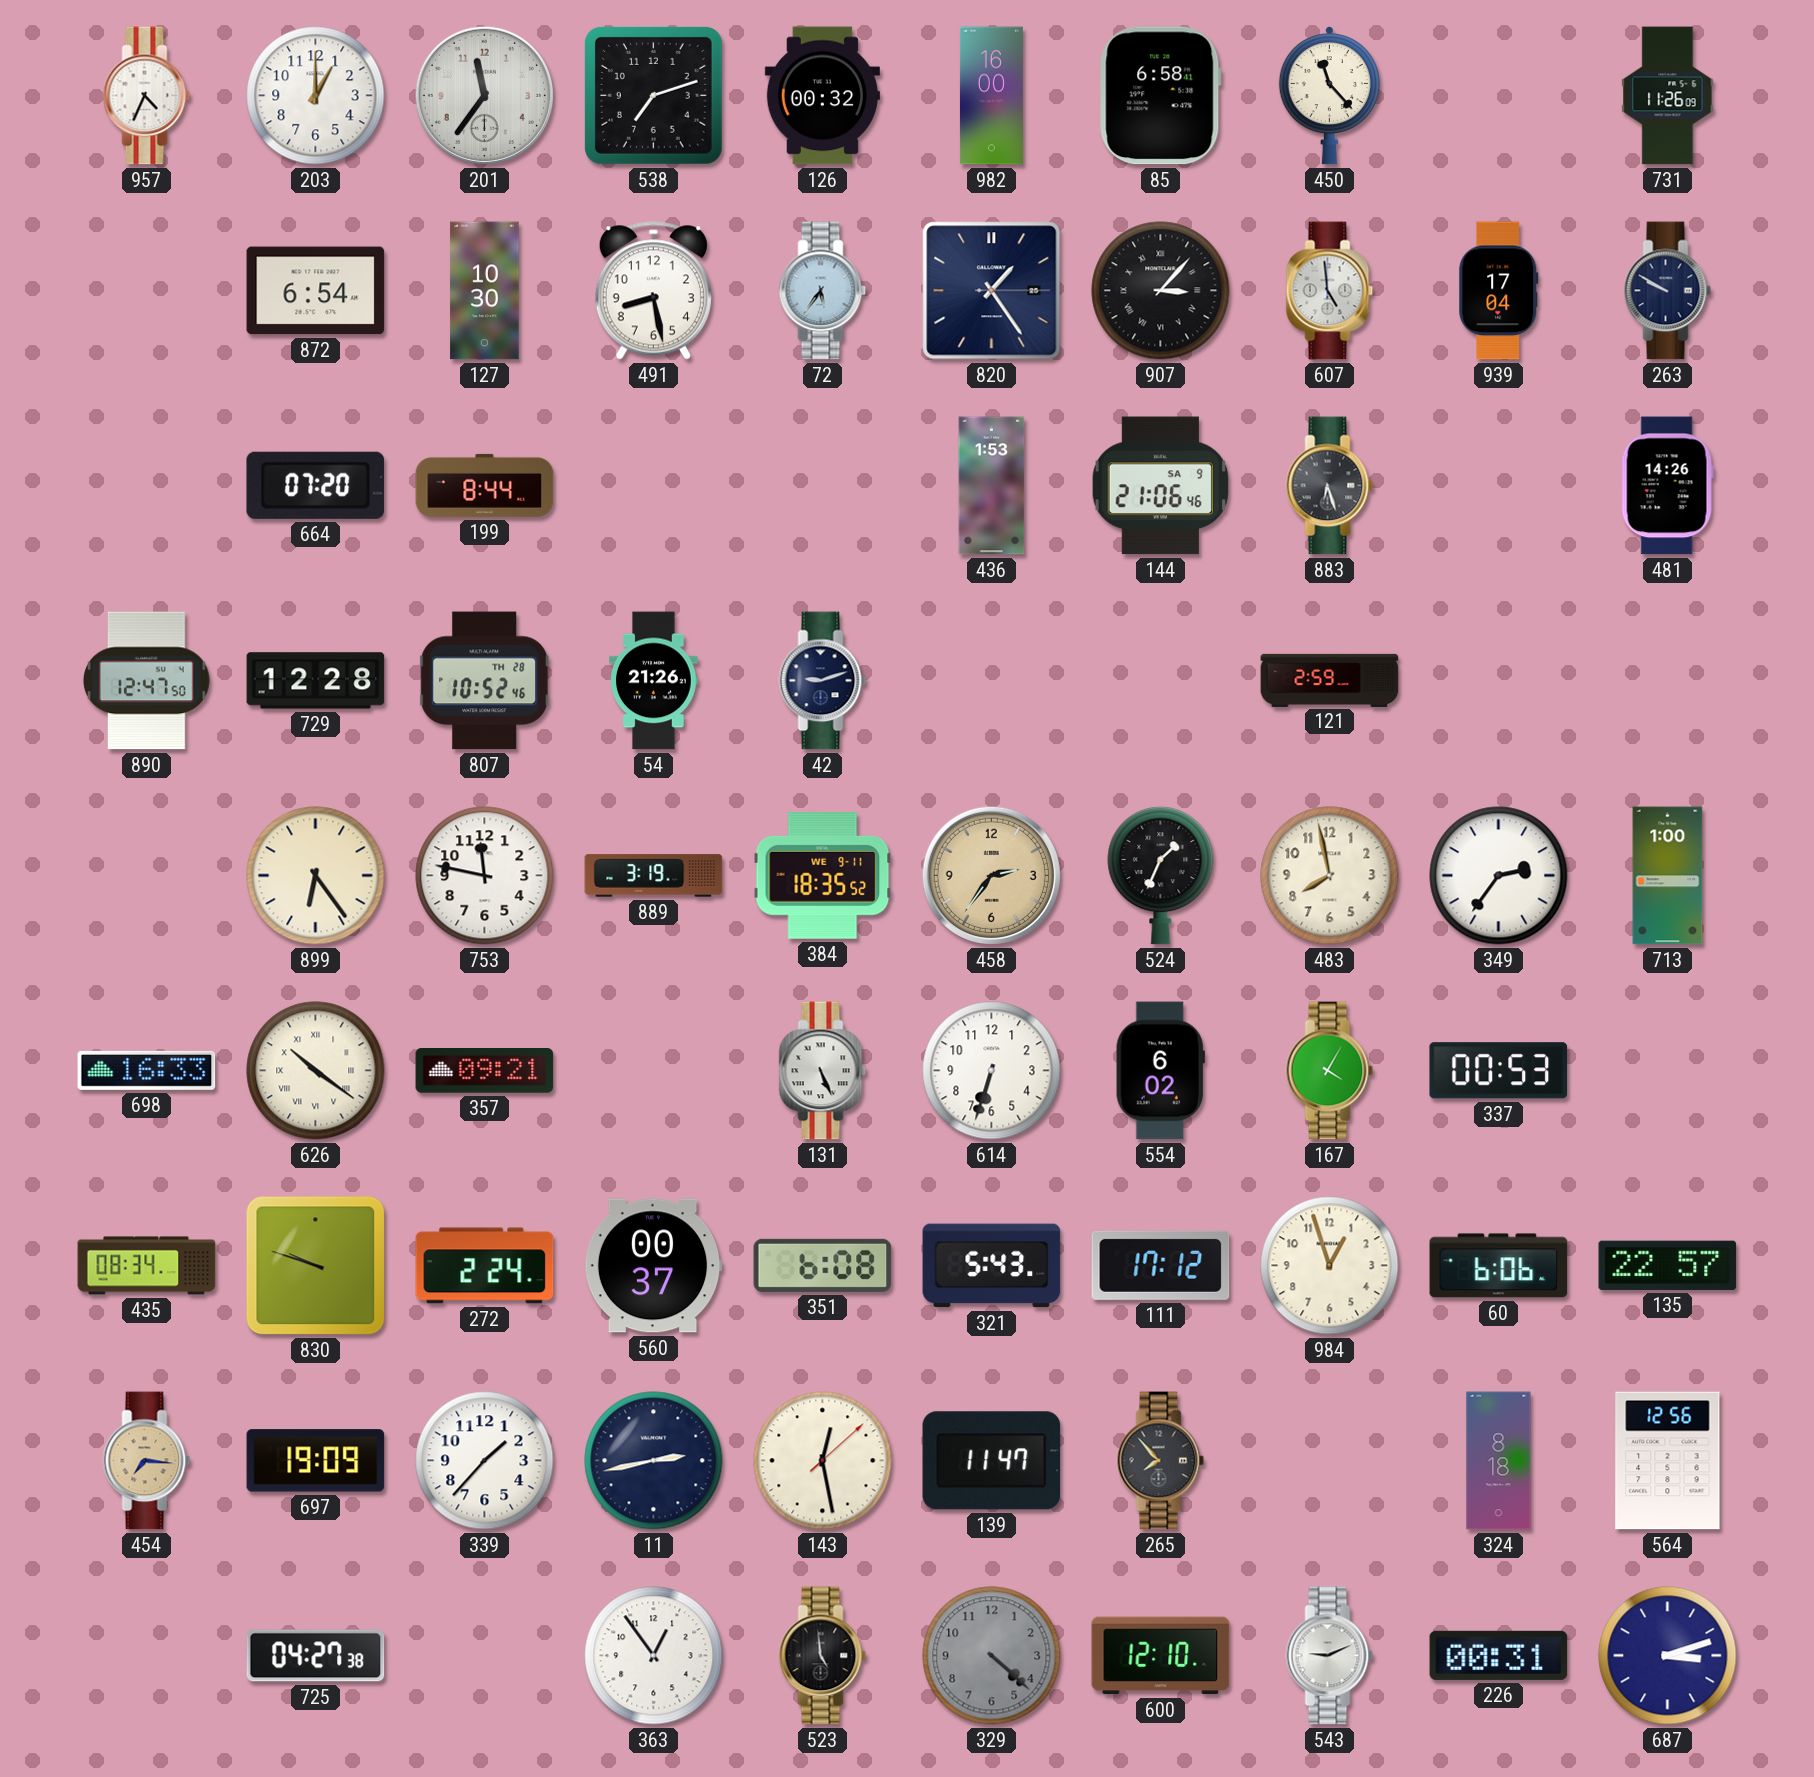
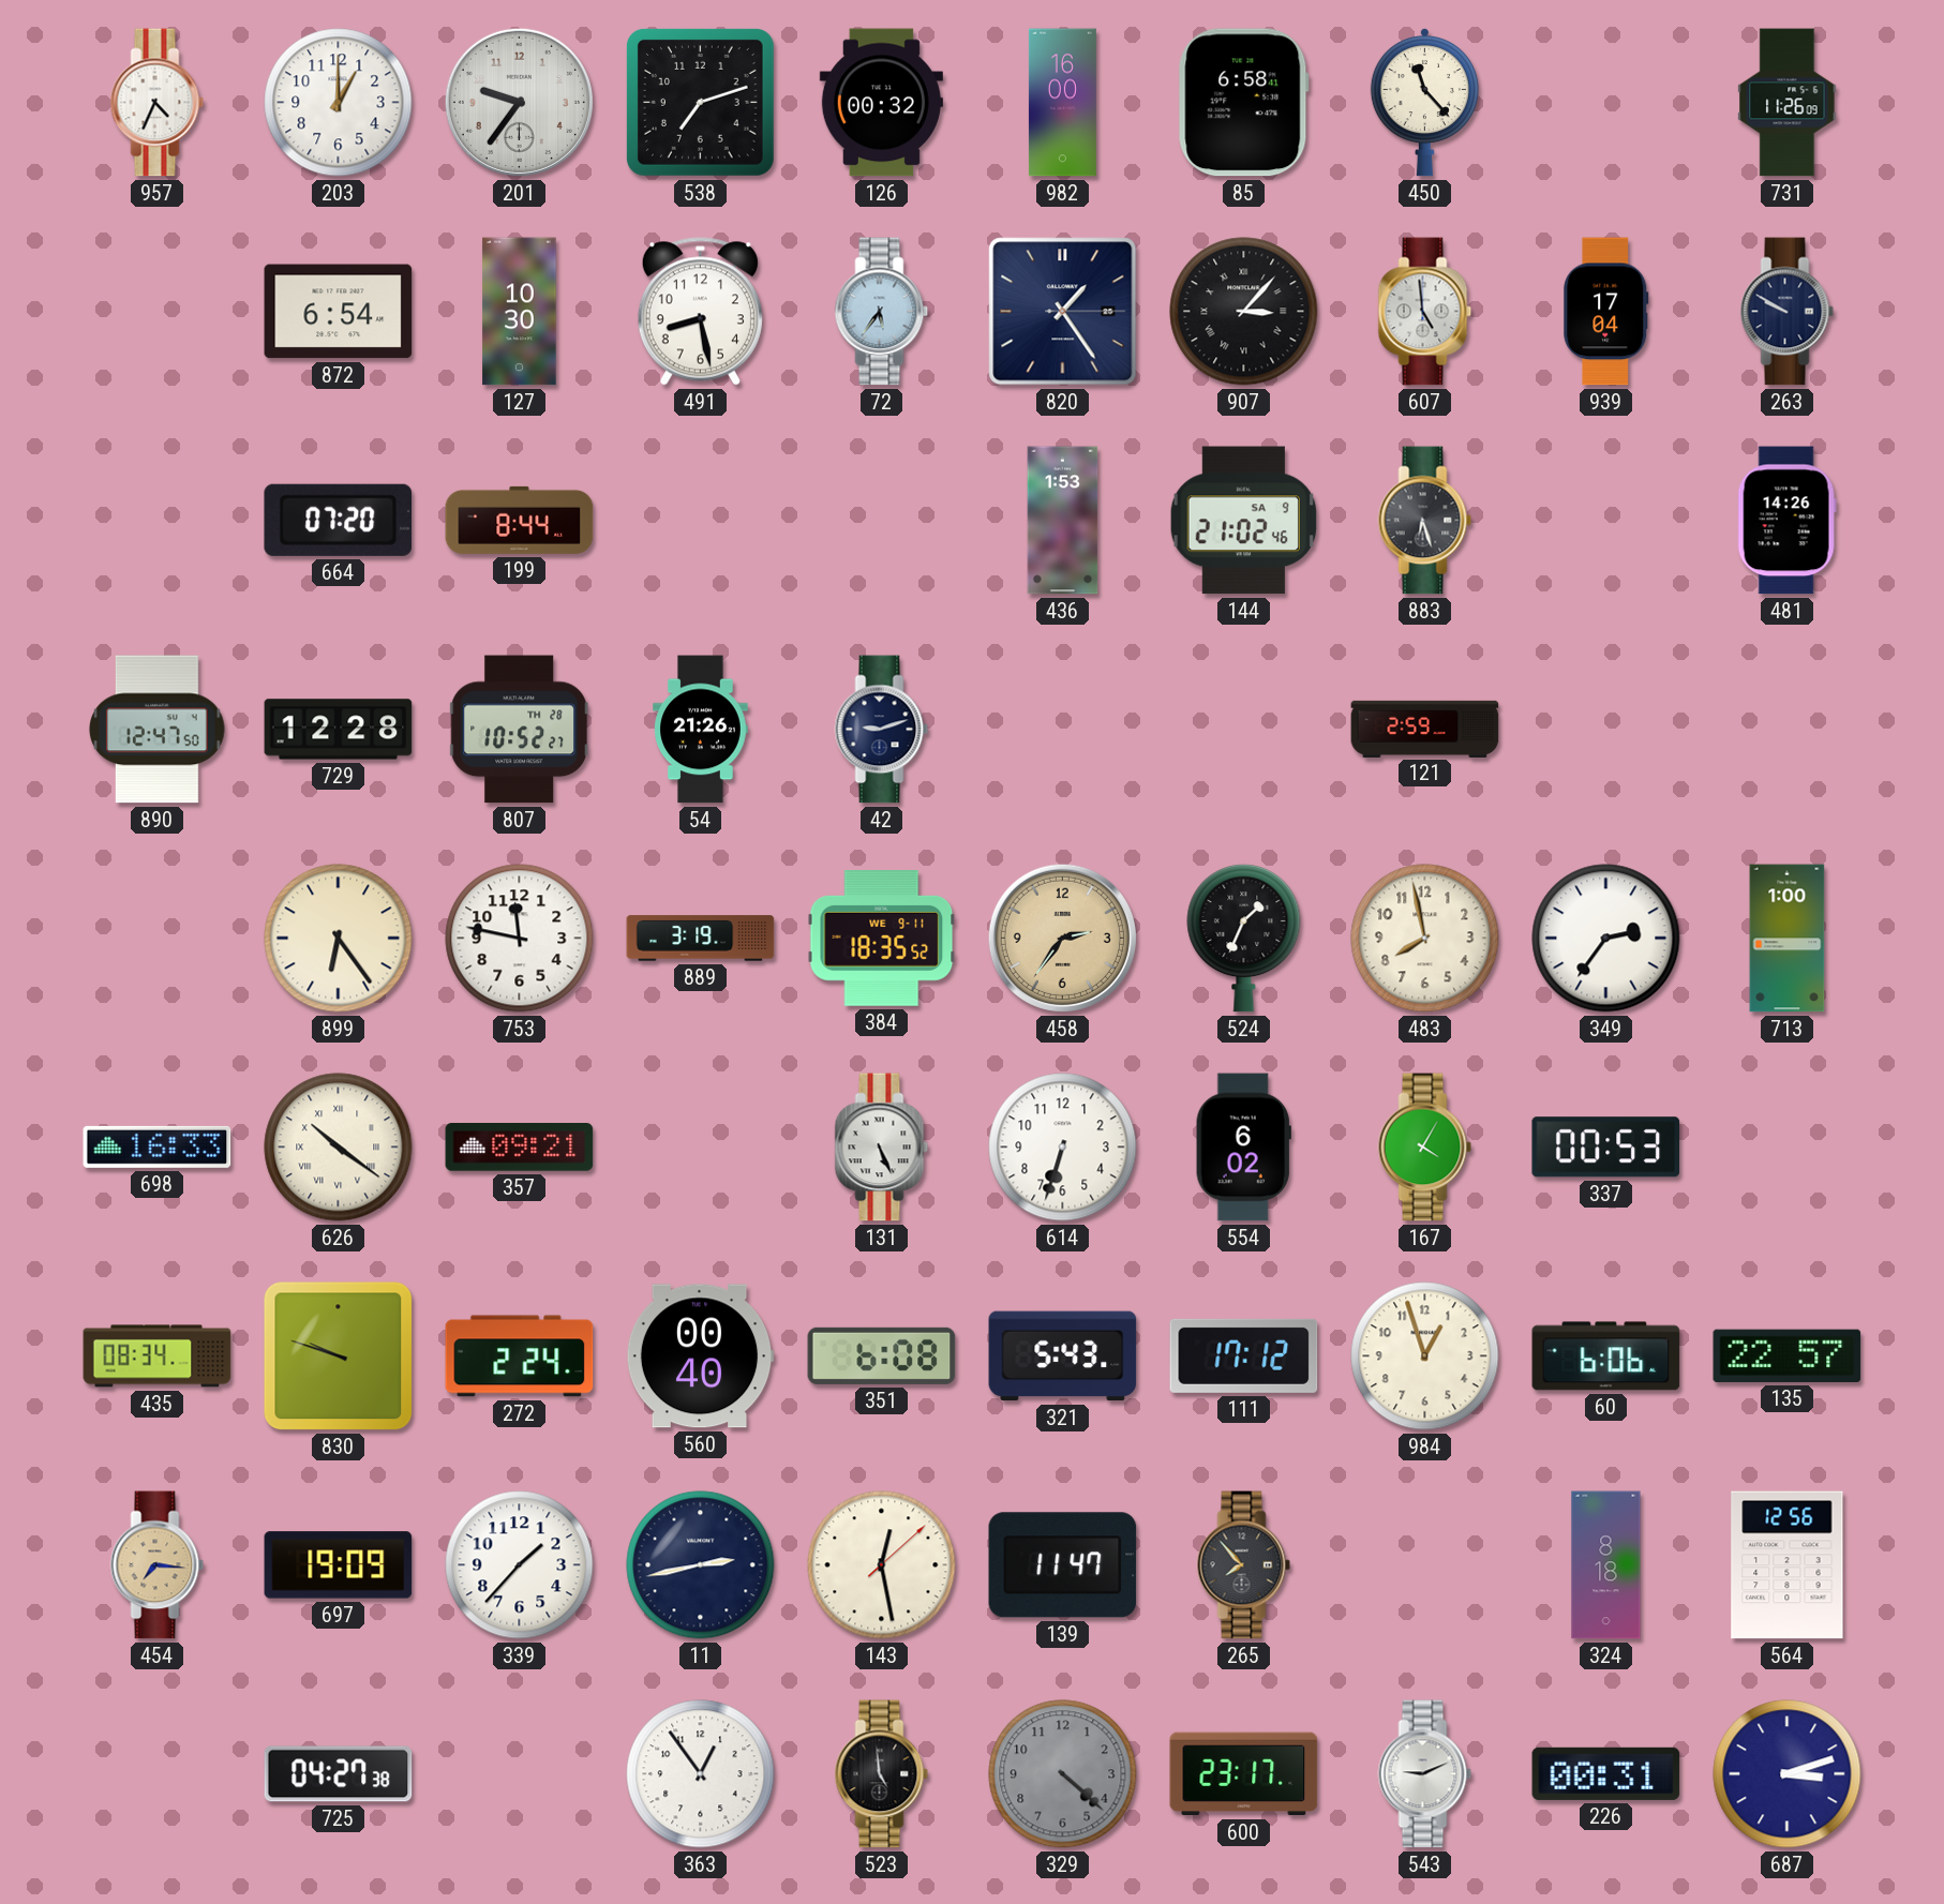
201: 11:36 -> 9:36
144: 21:06 -> 21:02
807: 10:52:46 -> 10:52:27
560: 00:37 -> 00:40
600: 12:10 -> 23:17
